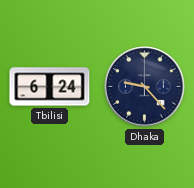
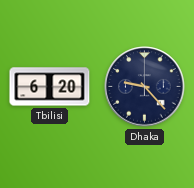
Tbilisi: 6:24 -> 6:20
